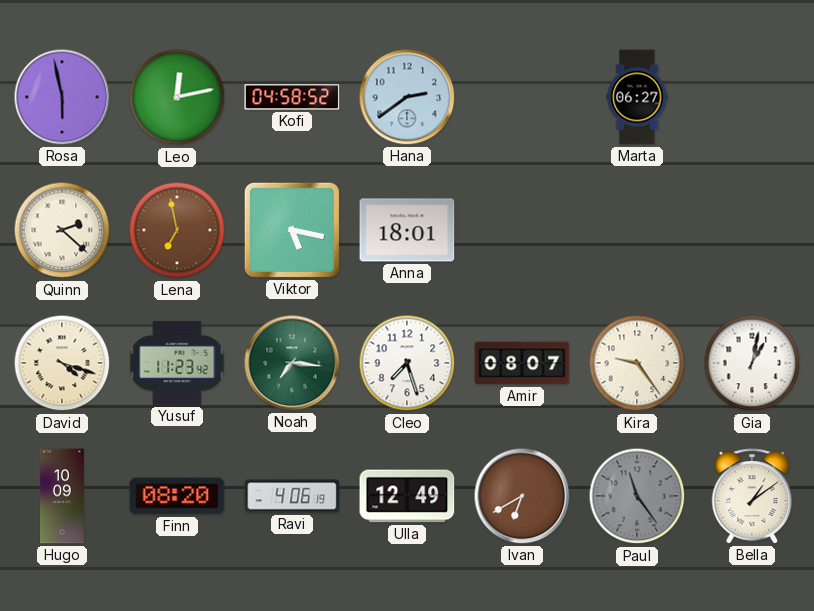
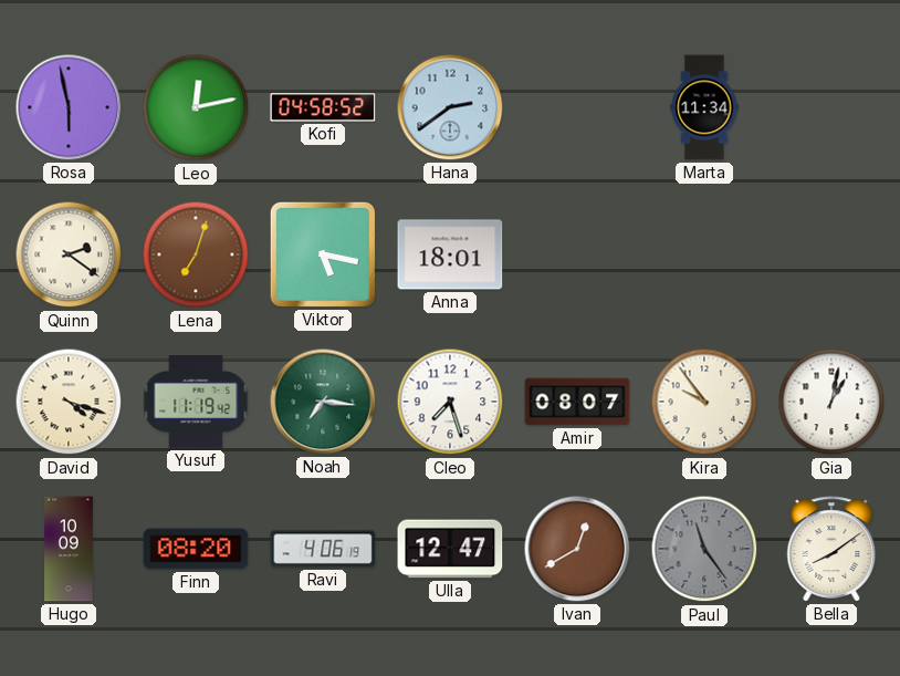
Marta: 06:27 -> 11:34
Quinn: 2:22 -> 2:21
Lena: 6:58 -> 7:03
Yusuf: 11:23 -> 11:19
Kira: 9:24 -> 9:54
Ulla: 12:49 -> 12:47
Ivan: 6:40 -> 12:40
Bella: 1:09 -> 8:09
